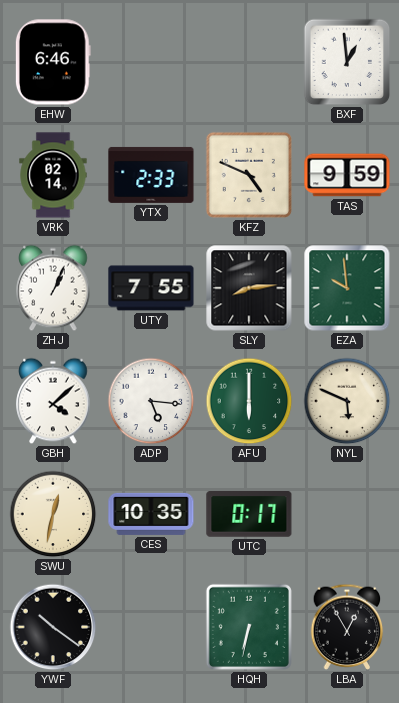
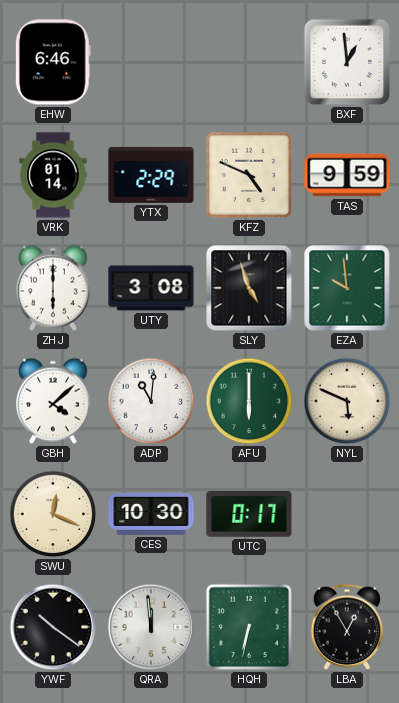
VRK: 02:14 -> 01:14
YTX: 2:33 -> 2:29
ZHJ: 1:04 -> 6:00
UTY: 7:55 -> 3:08
SLY: 8:14 -> 4:57
ADP: 5:16 -> 11:01
SWU: 12:32 -> 12:19
CES: 10:35 -> 10:30
QRA: none -> 11:59
